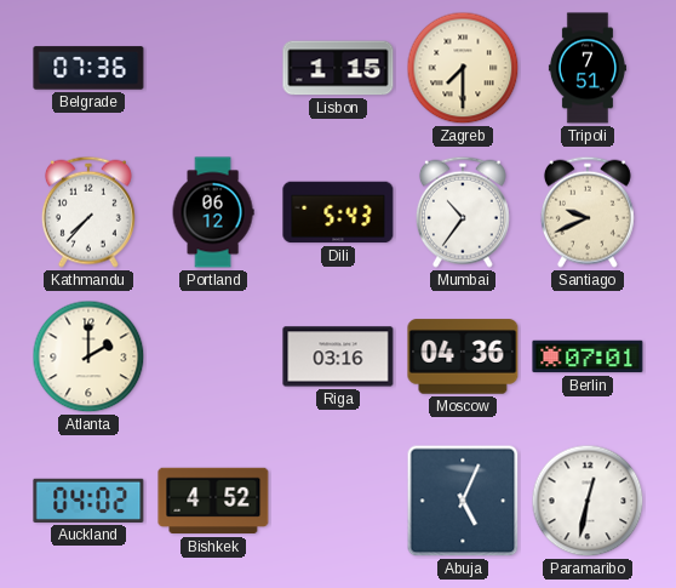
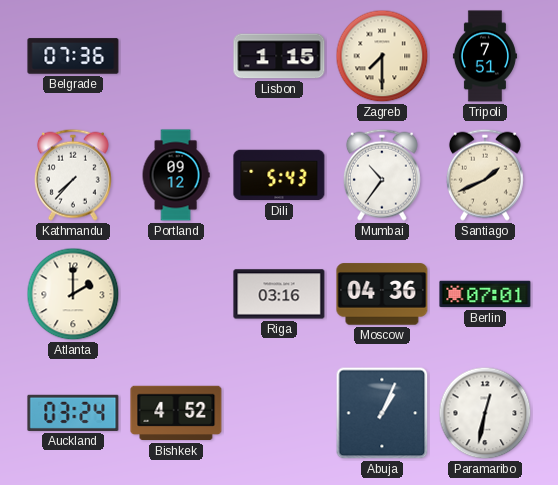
Portland: 06:12 -> 09:12
Santiago: 9:41 -> 1:41
Auckland: 04:02 -> 03:24
Abuja: 5:04 -> 1:04
